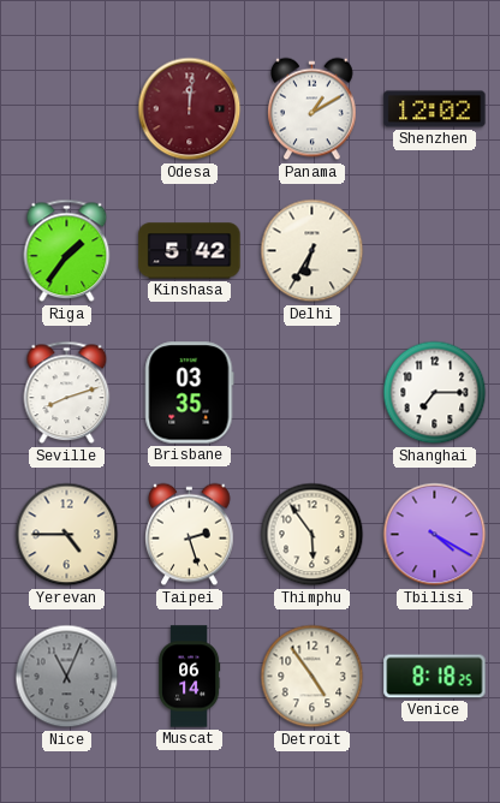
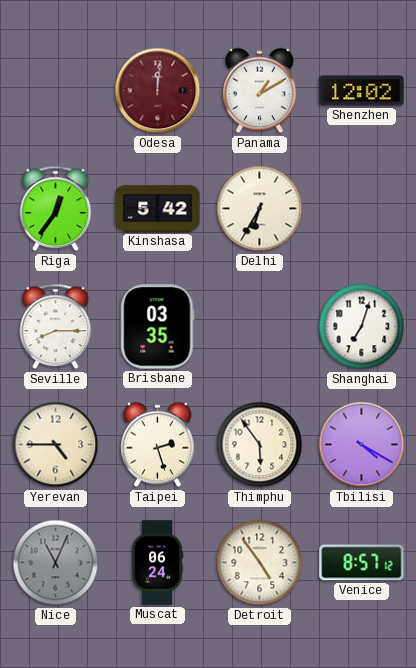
Riga: 1:36 -> 12:36
Seville: 8:12 -> 8:15
Shanghai: 7:15 -> 7:03
Muscat: 06:14 -> 06:24
Venice: 8:18 -> 8:57
